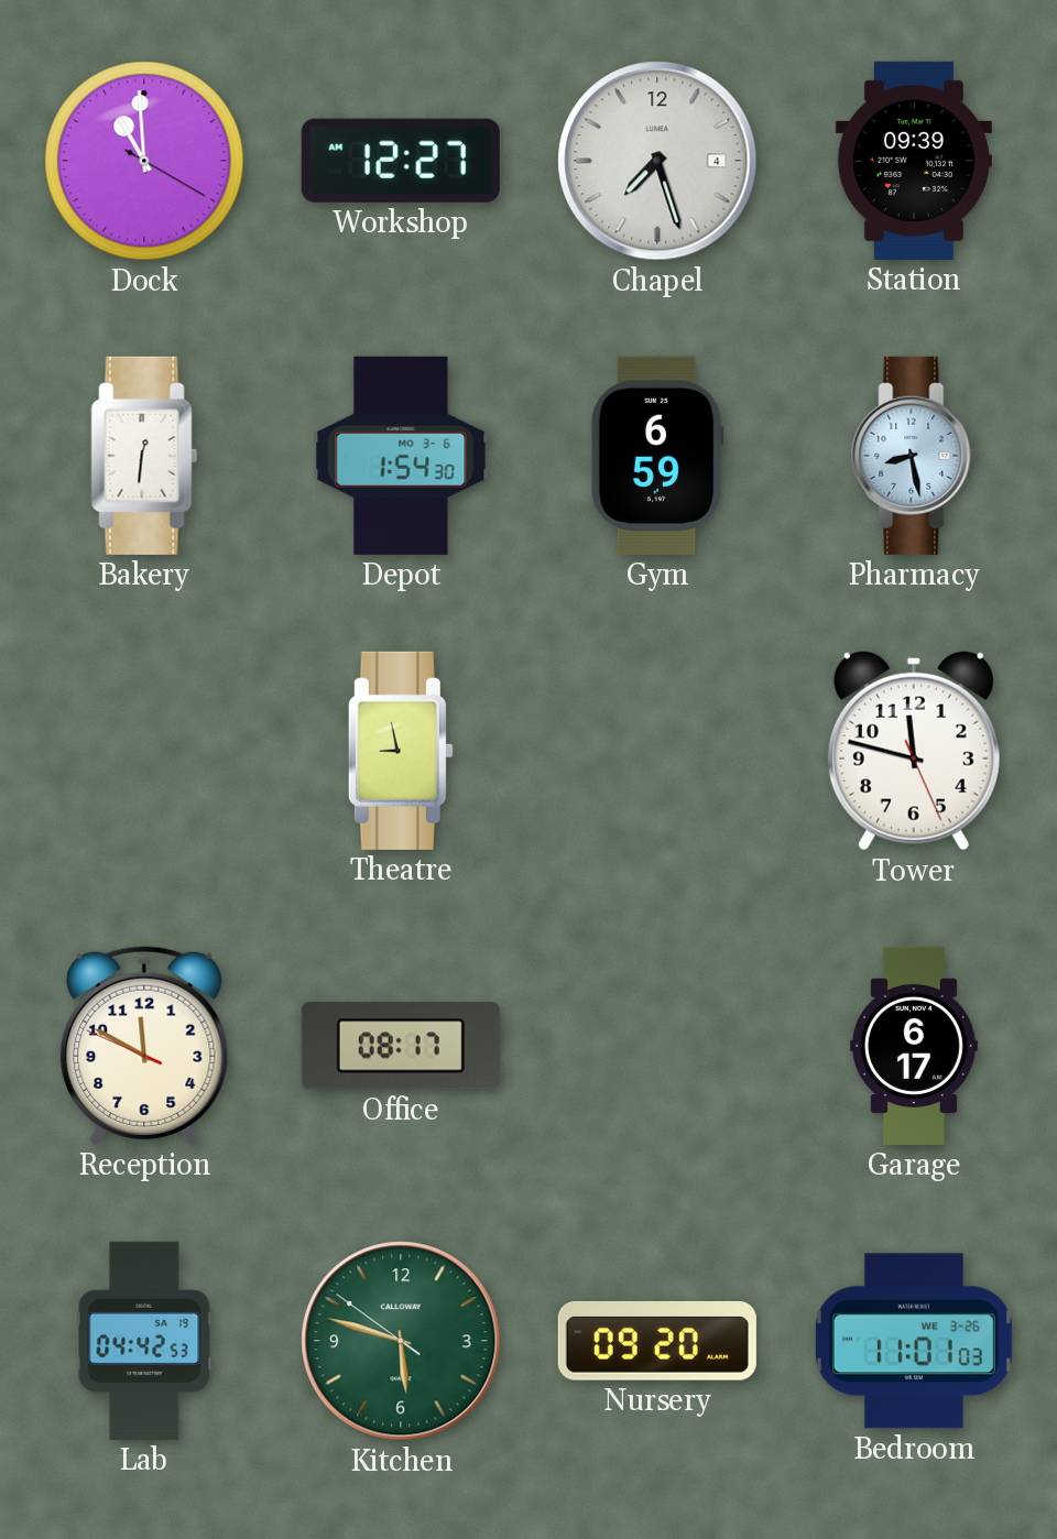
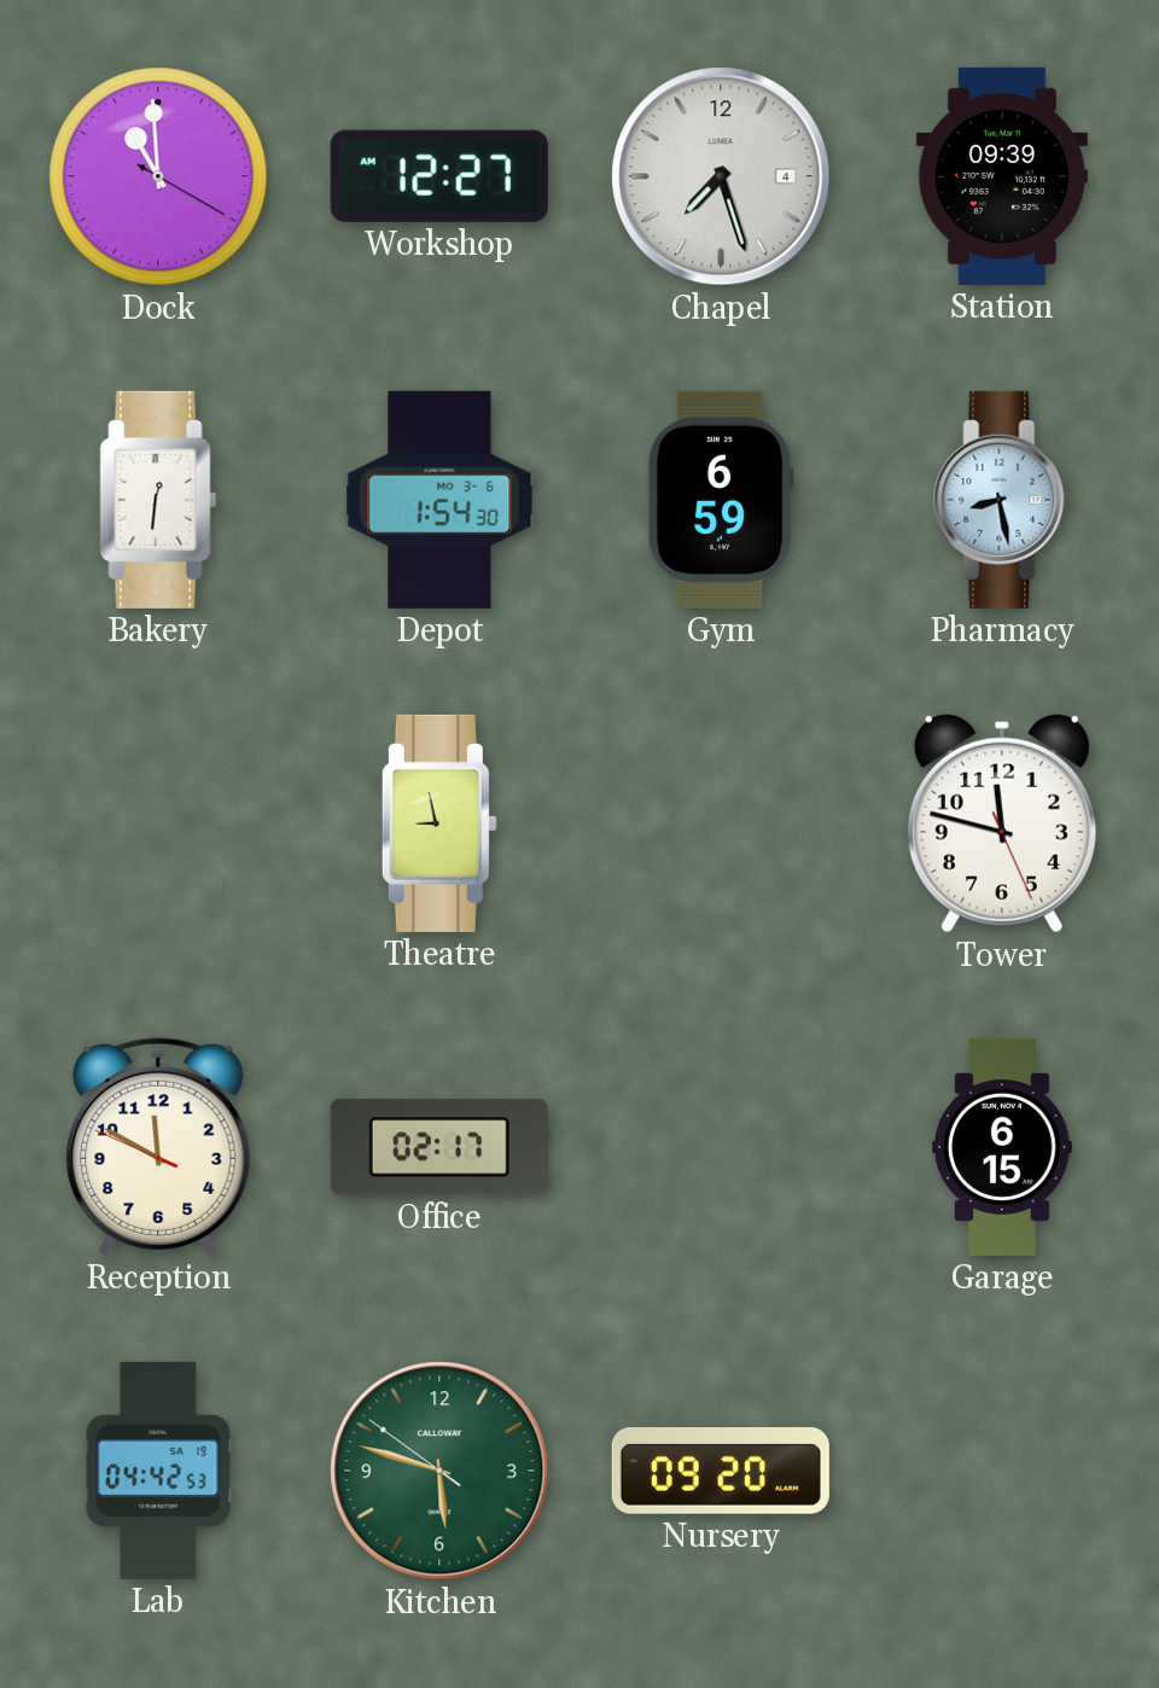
Office: 08:17 -> 02:17
Garage: 6:17 -> 6:15
Bedroom: 11:01 -> none
